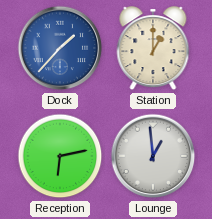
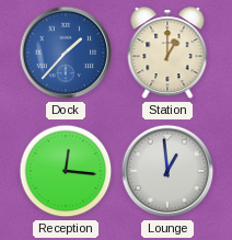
Reception: 6:13 -> 12:16
